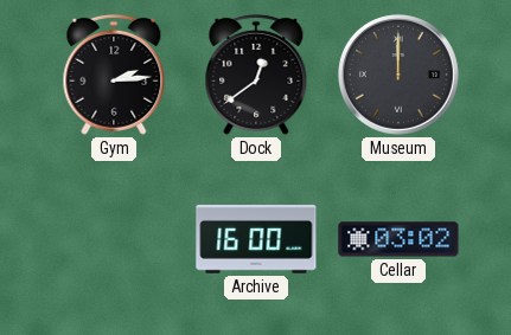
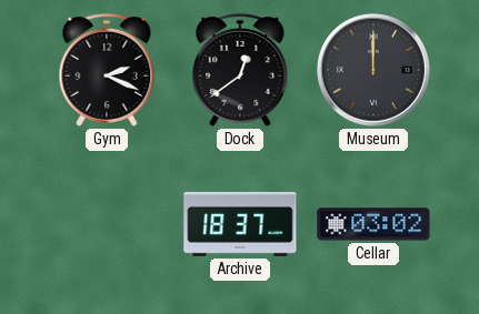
Gym: 2:14 -> 2:19
Archive: 16:00 -> 18:37
